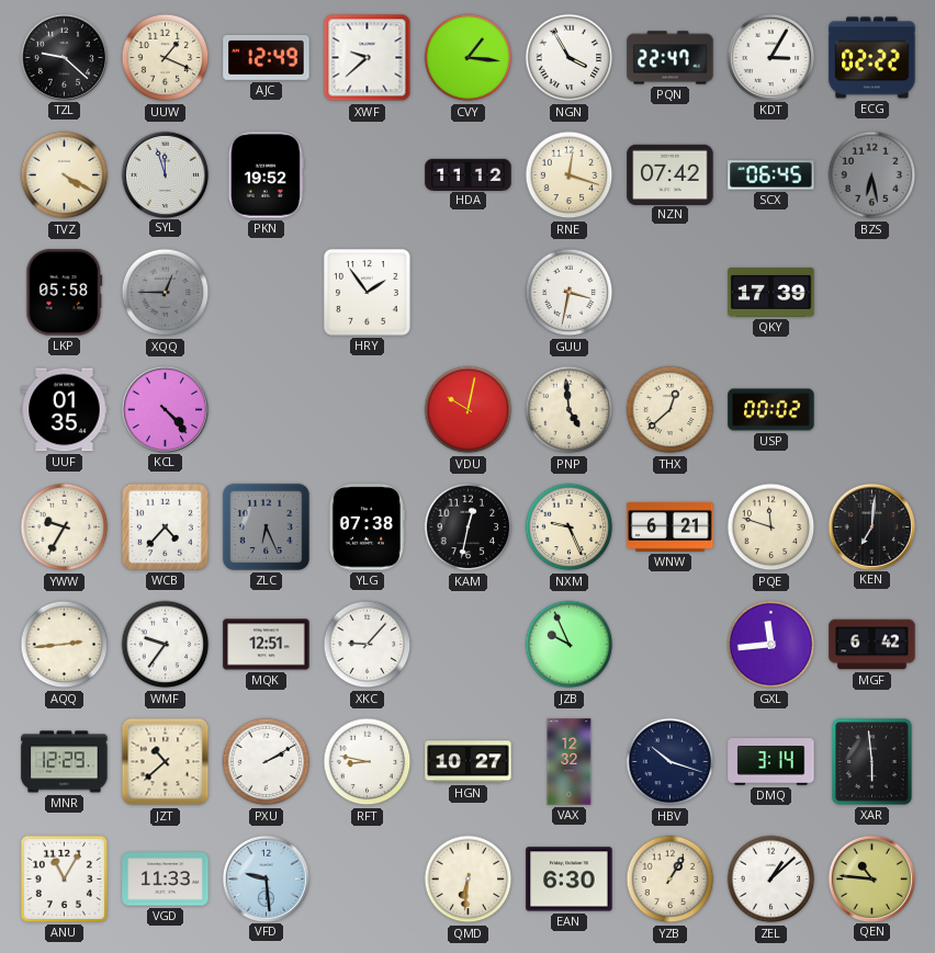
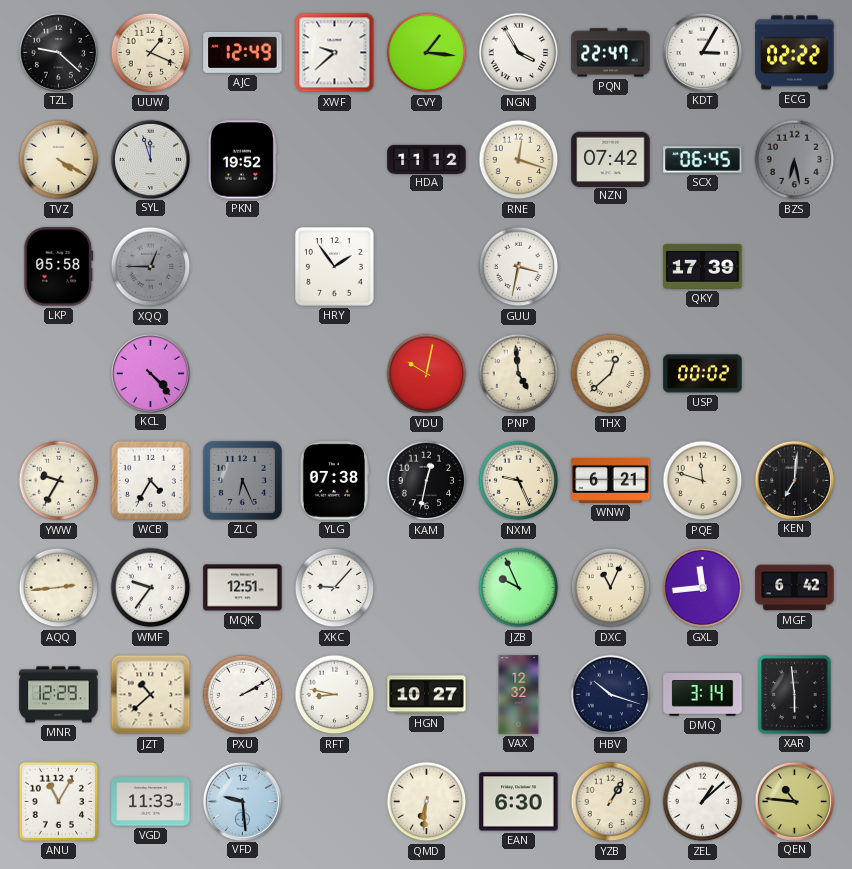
UUF: 01:35 -> none
WCB: 4:37 -> 4:35
DXC: none -> 11:04
